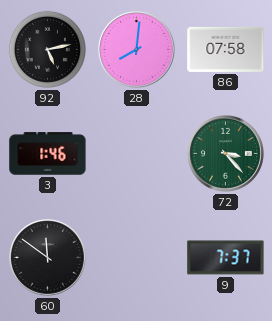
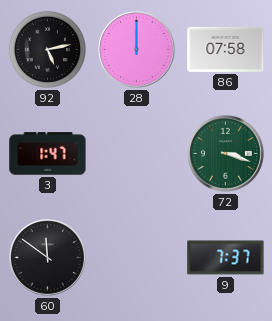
28: 8:01 -> 12:00
3: 1:46 -> 1:47
72: 3:23 -> 3:18
